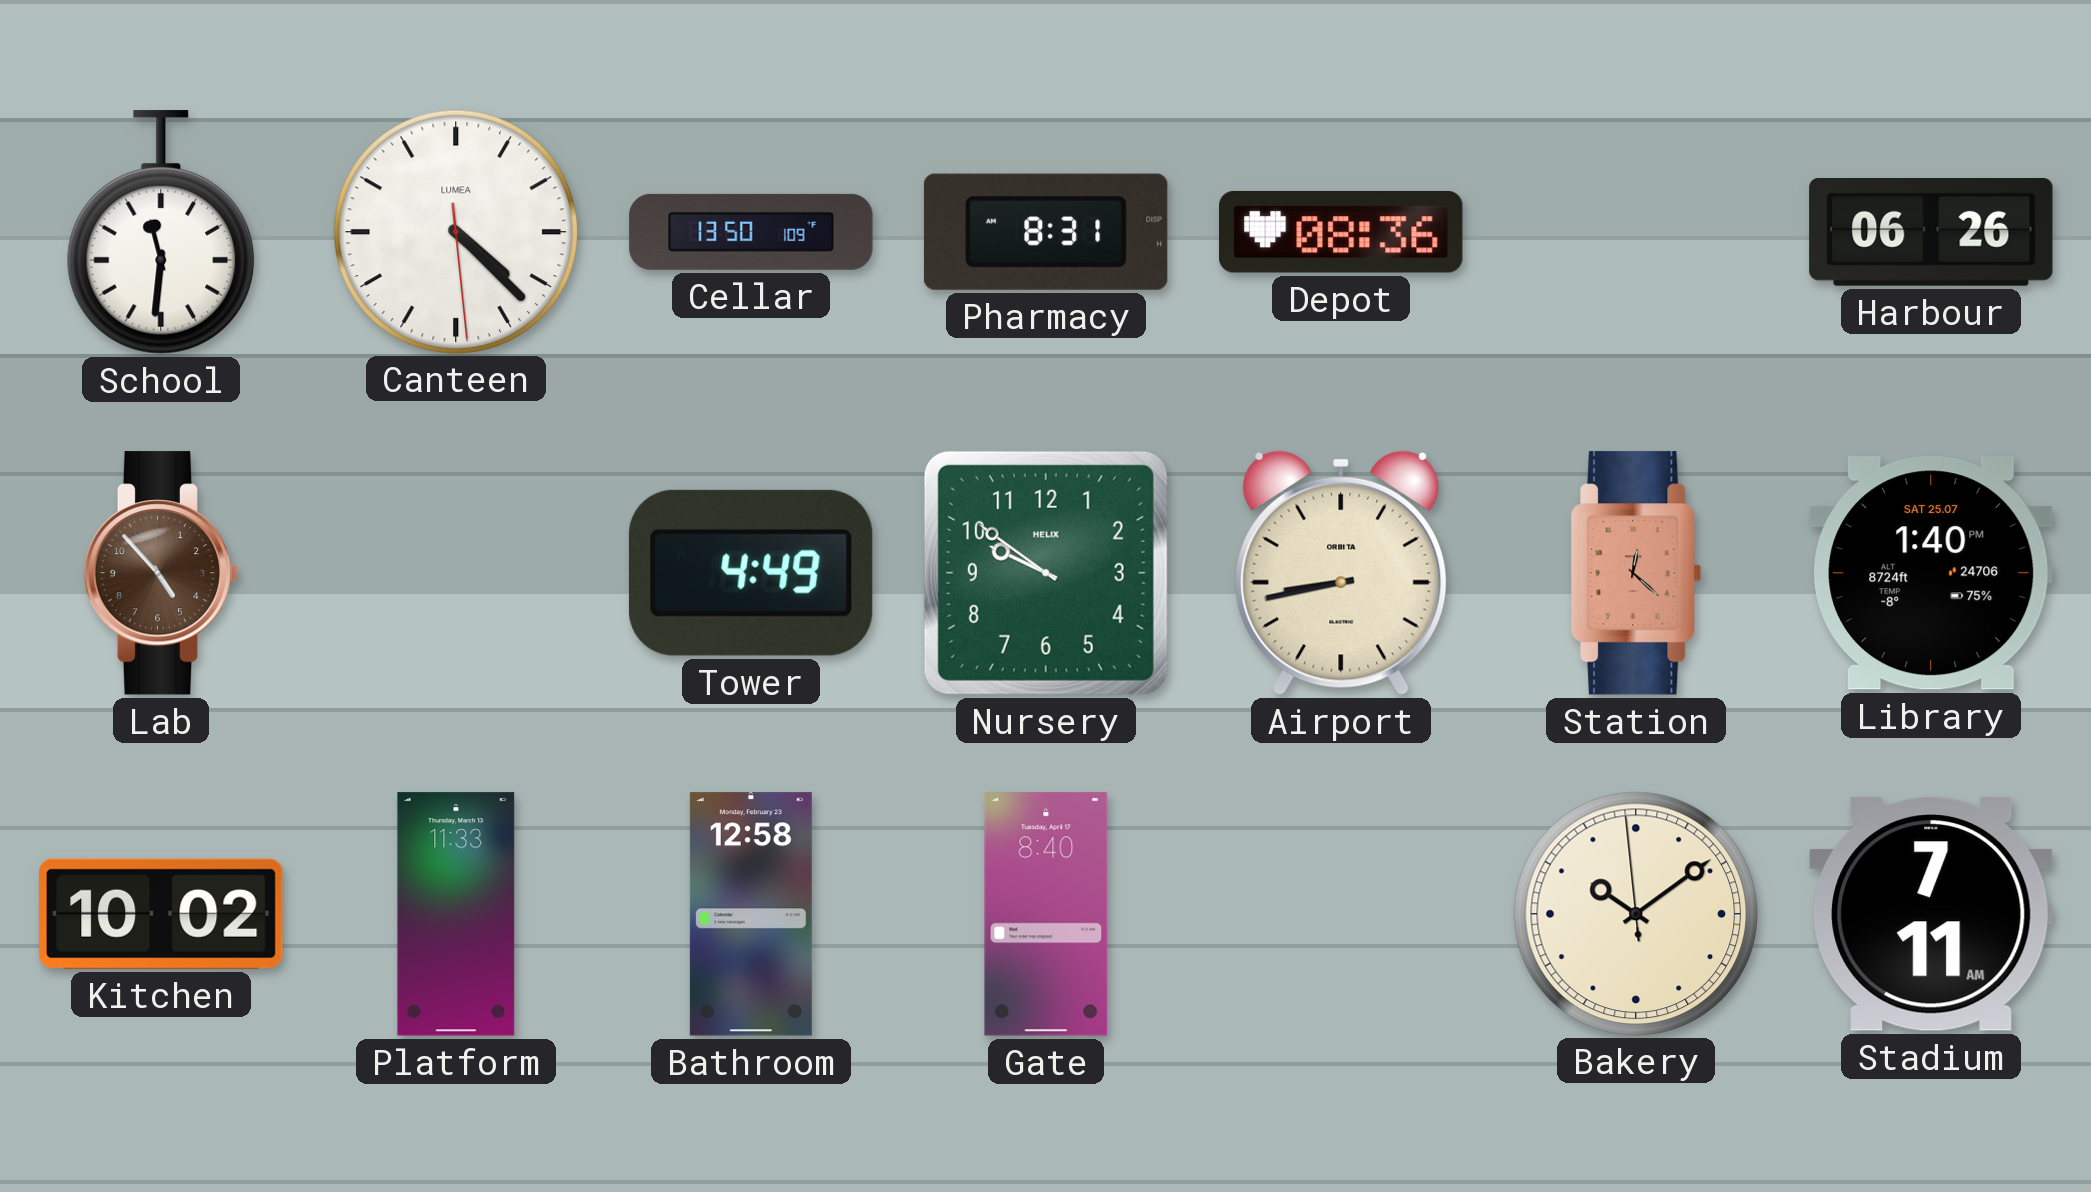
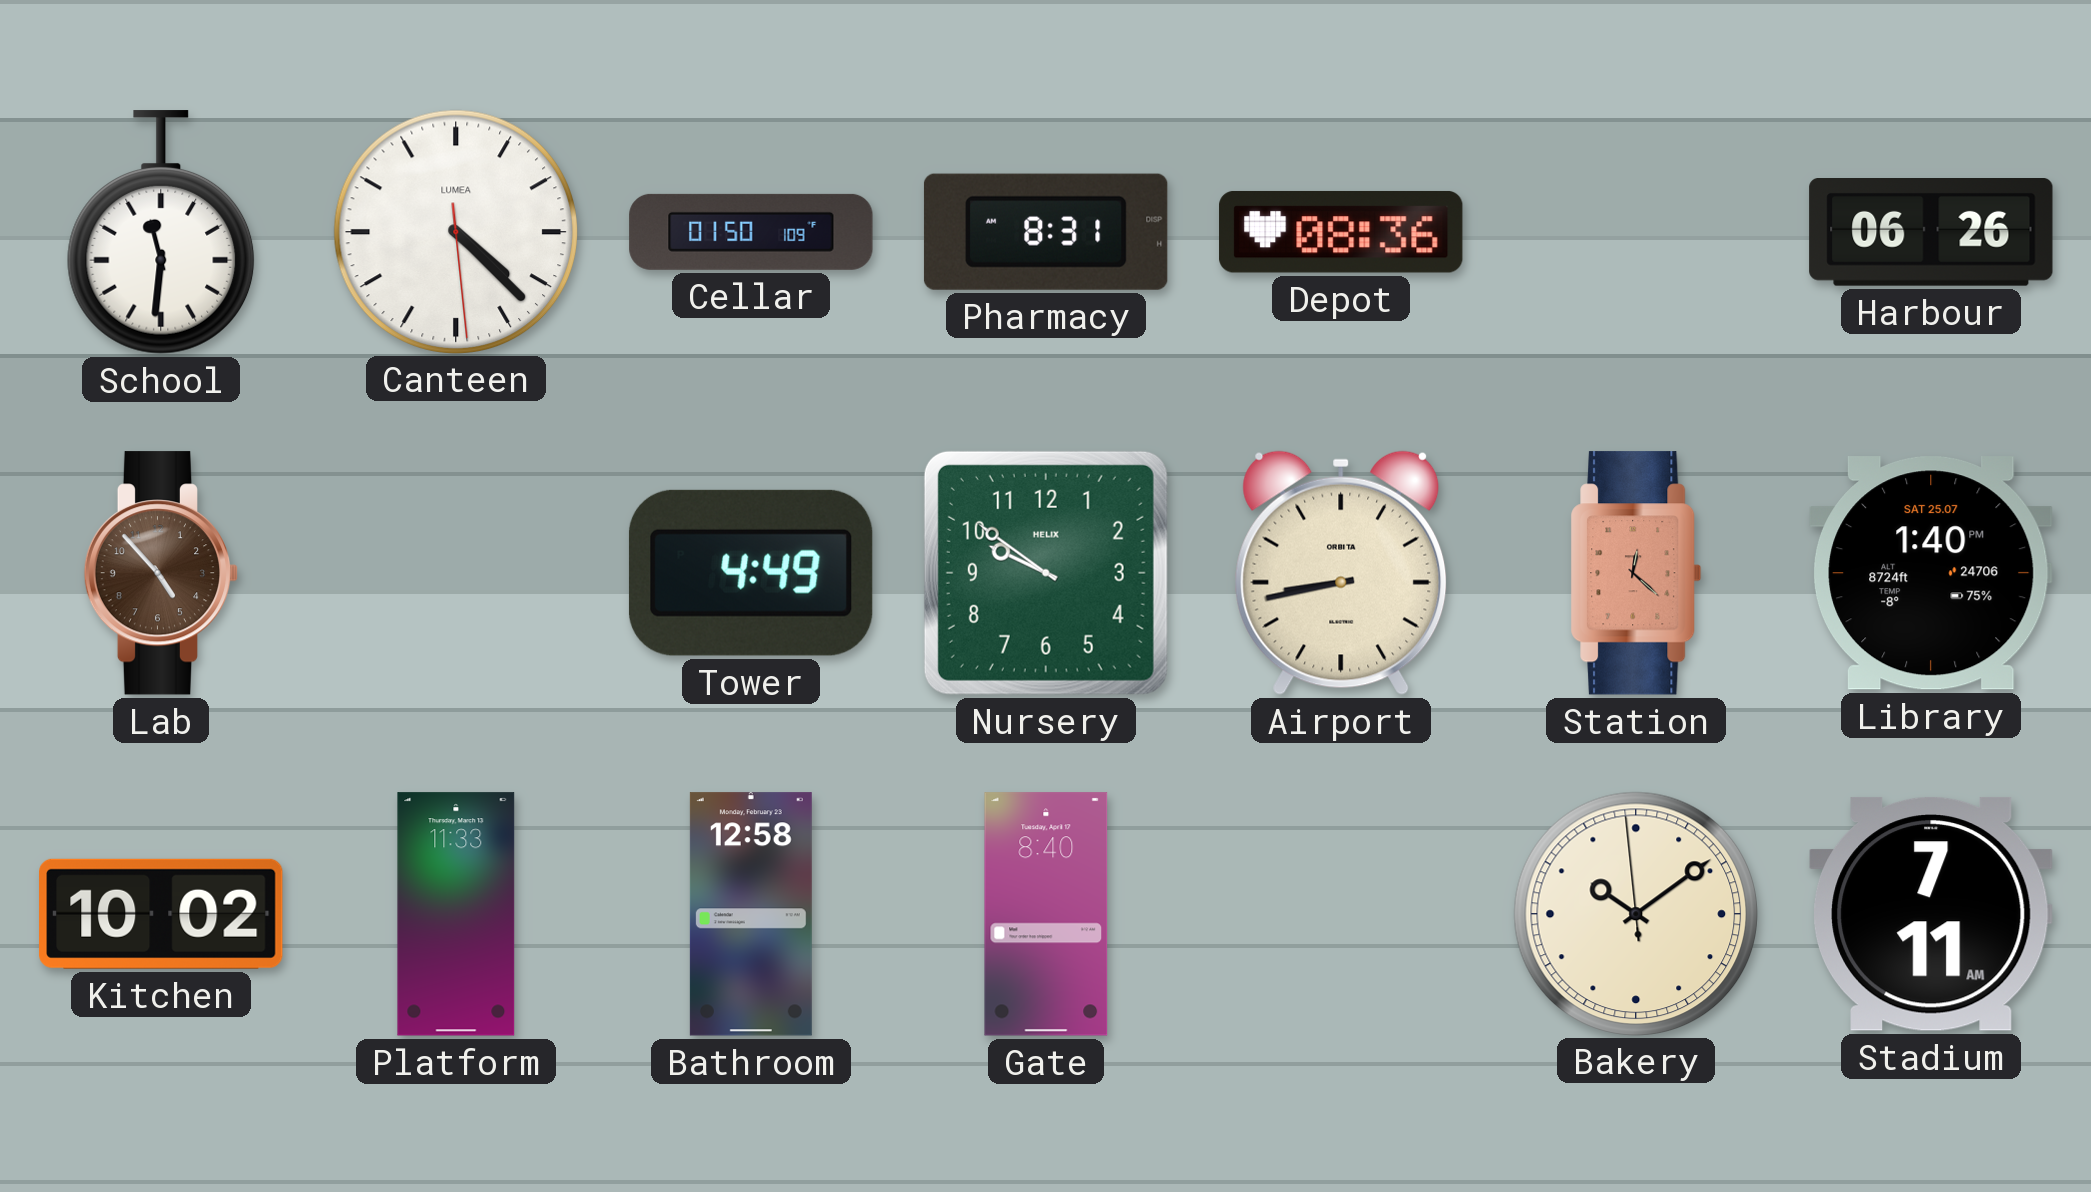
Cellar: 13:50 -> 01:50
